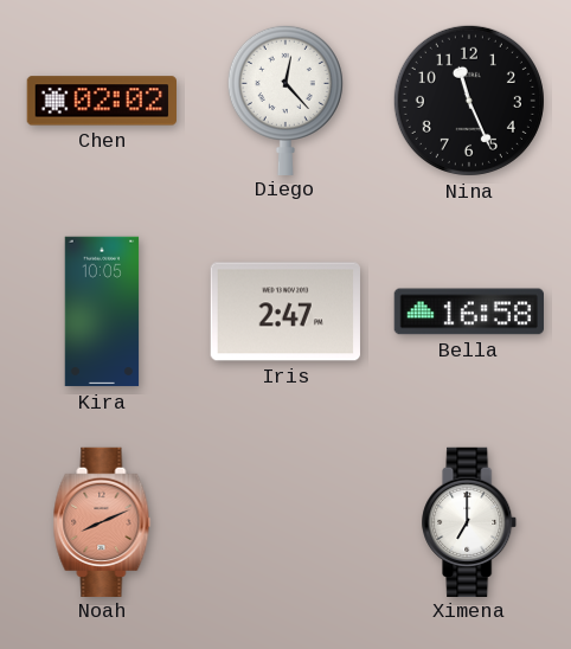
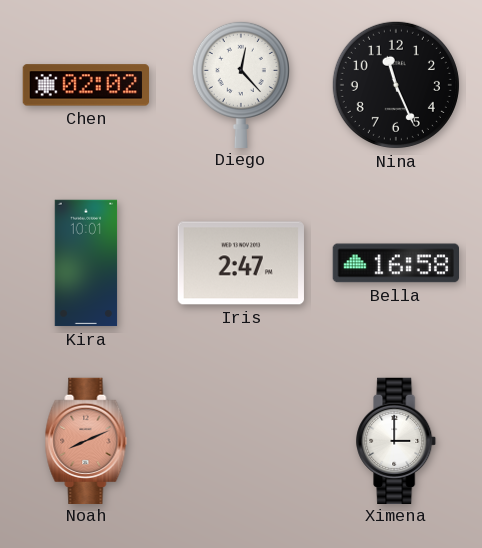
Kira: 10:05 -> 10:01
Ximena: 7:00 -> 3:00
